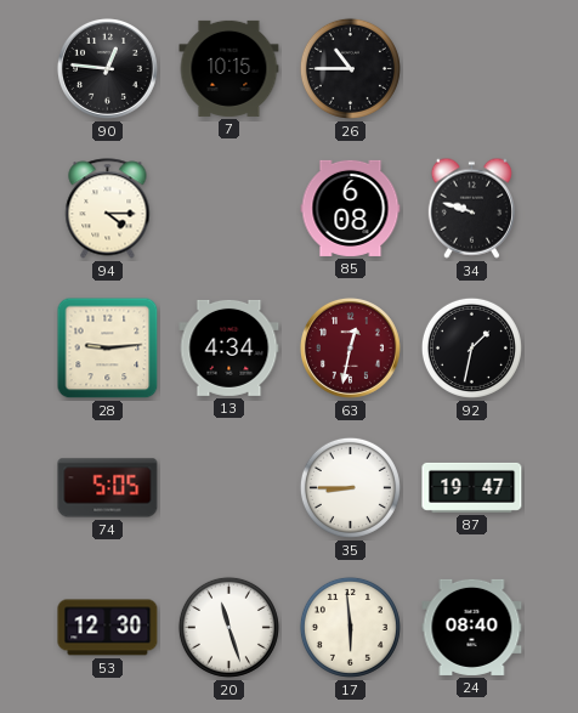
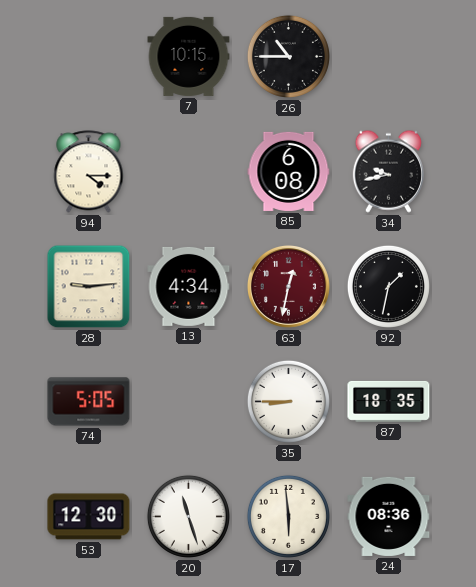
90: 12:46 -> none
34: 9:48 -> 9:43
87: 19:47 -> 18:35
24: 08:40 -> 08:36
